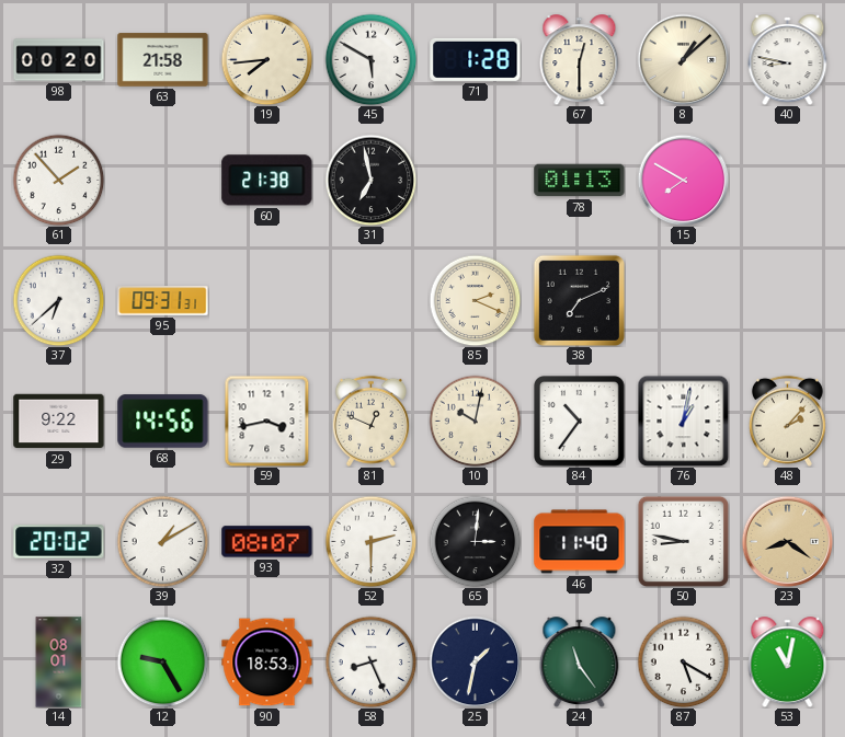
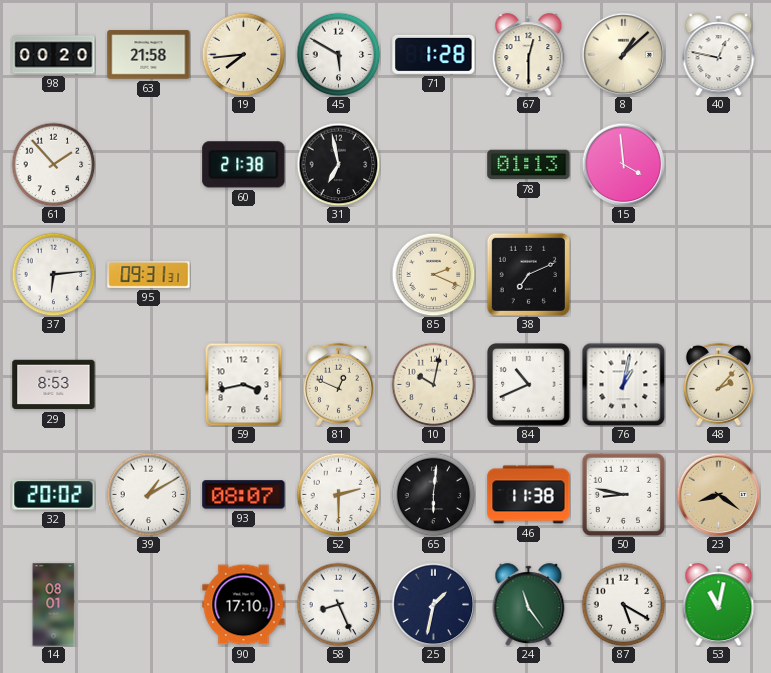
40: 8:47 -> 12:47
15: 7:50 -> 3:59
37: 6:38 -> 6:14
29: 9:22 -> 8:53
68: 14:56 -> none
84: 10:36 -> 10:41
65: 3:01 -> 6:01
46: 11:40 -> 11:38
12: 9:25 -> none
90: 18:53 -> 17:10
